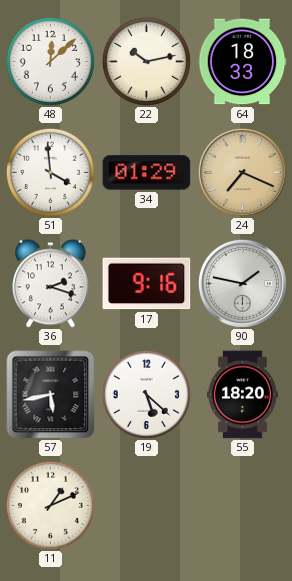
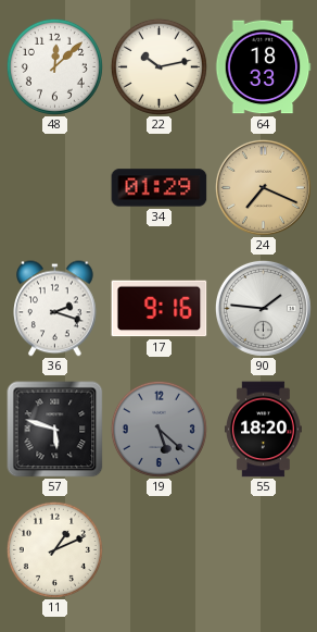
51: 3:59 -> none
90: 1:47 -> 1:46
57: 5:43 -> 5:48
19 dial: white -> grey
